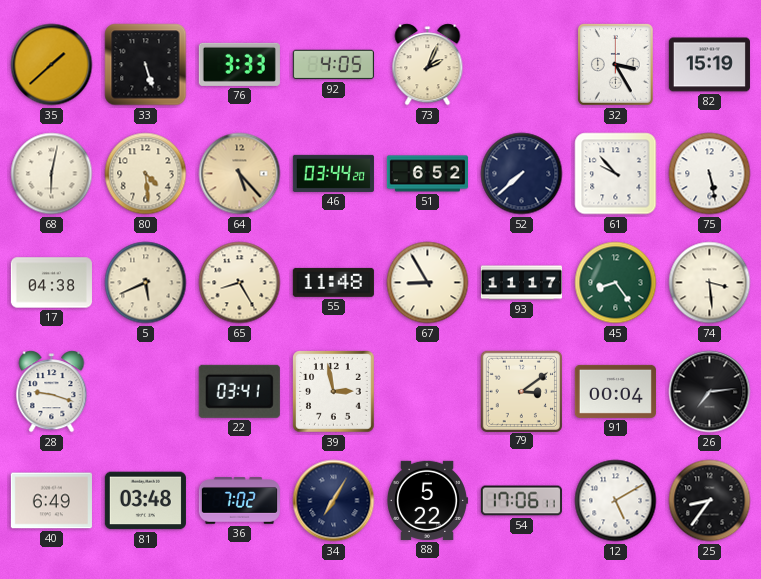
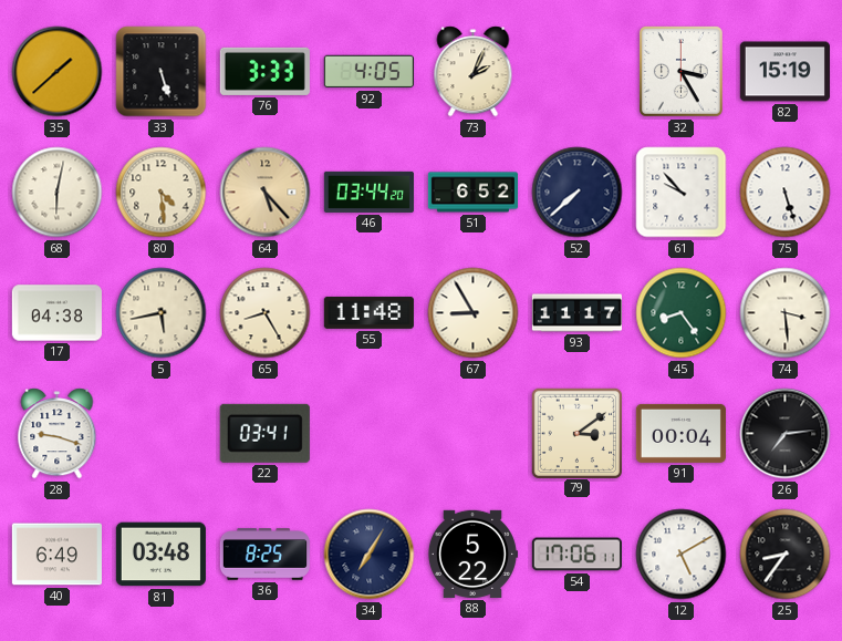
75: 5:28 -> 5:27
5: 5:41 -> 5:43
39: 2:58 -> none
36: 7:02 -> 8:25
